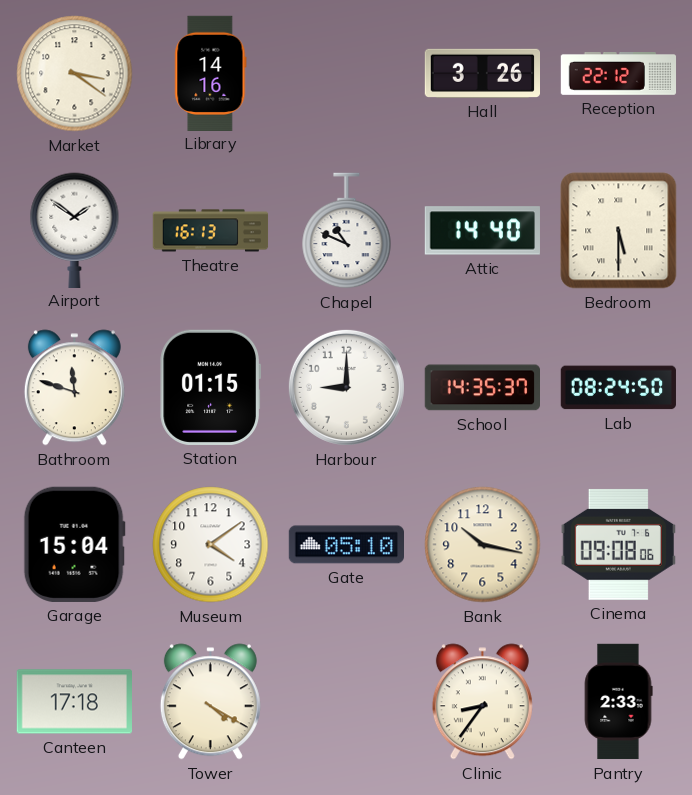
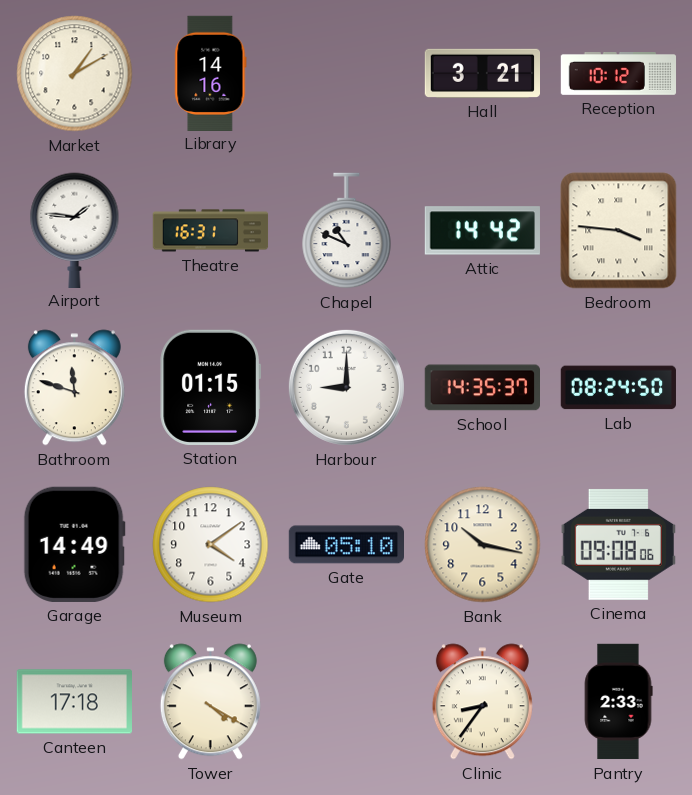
Market: 3:21 -> 1:10
Hall: 3:26 -> 3:21
Reception: 22:12 -> 10:12
Airport: 1:51 -> 1:46
Theatre: 16:13 -> 16:31
Attic: 14:40 -> 14:42
Bedroom: 5:30 -> 3:46
Garage: 15:04 -> 14:49
